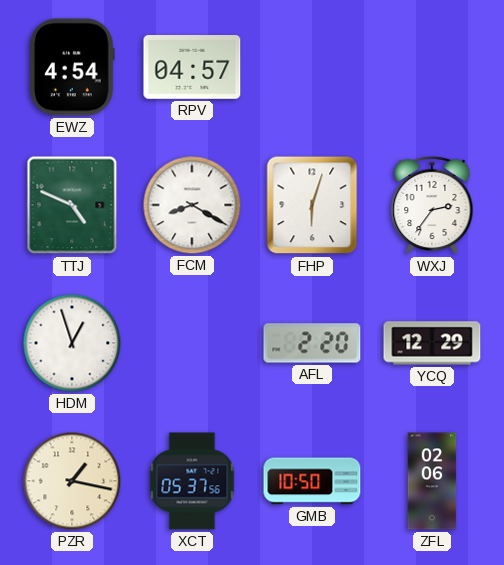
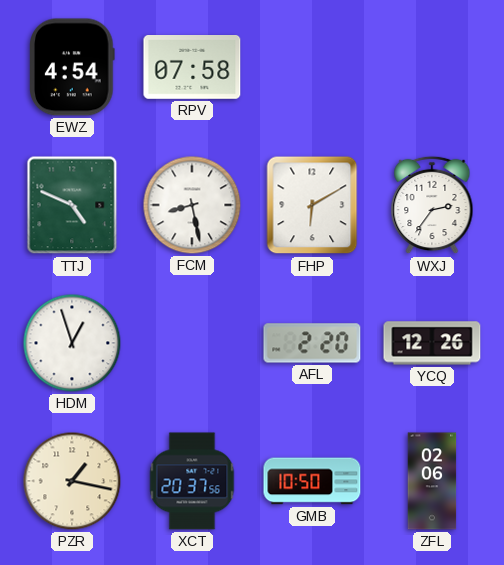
RPV: 04:57 -> 07:58
FCM: 8:20 -> 8:28
FHP: 6:03 -> 6:10
YCQ: 12:29 -> 12:26
XCT: 05:37 -> 20:37
